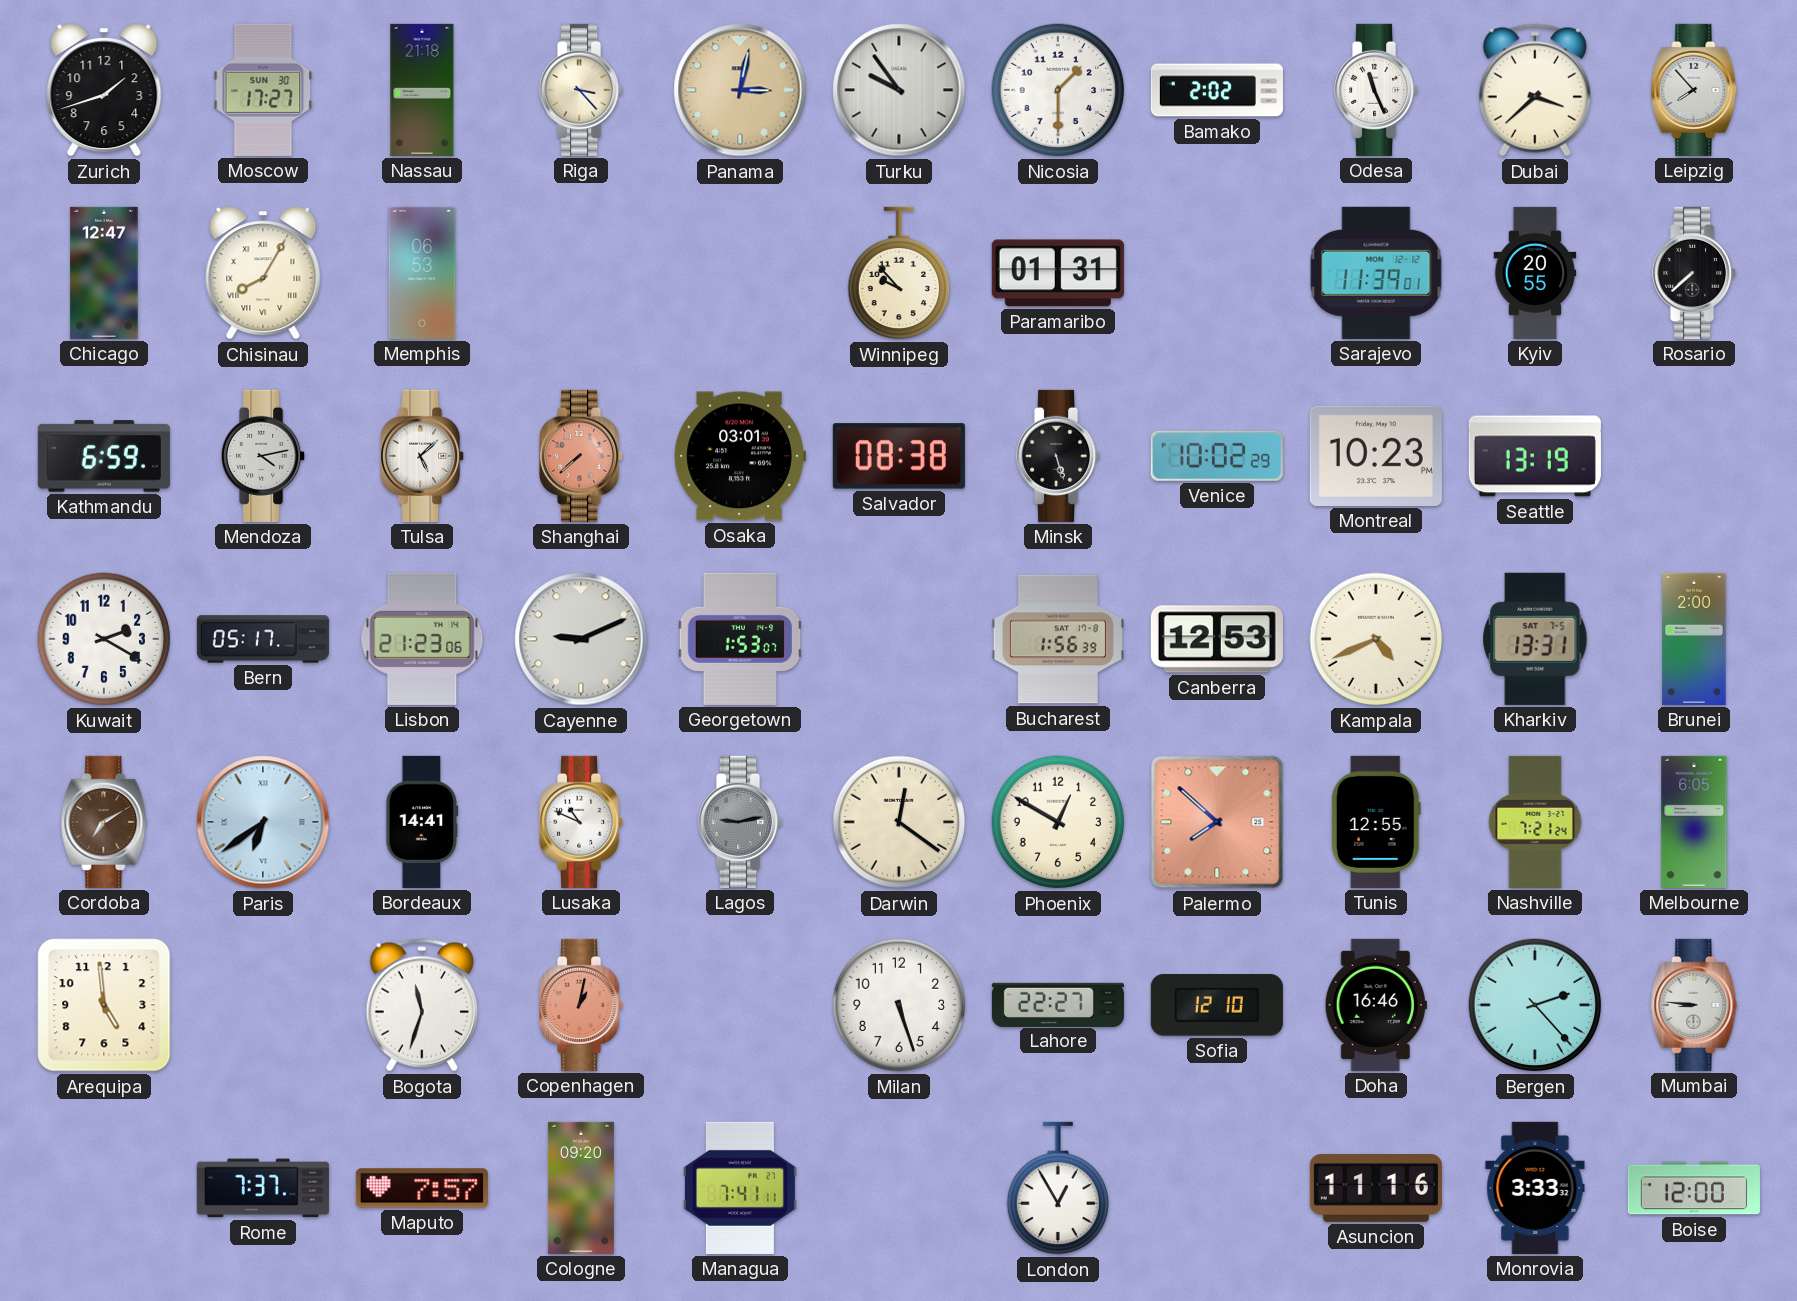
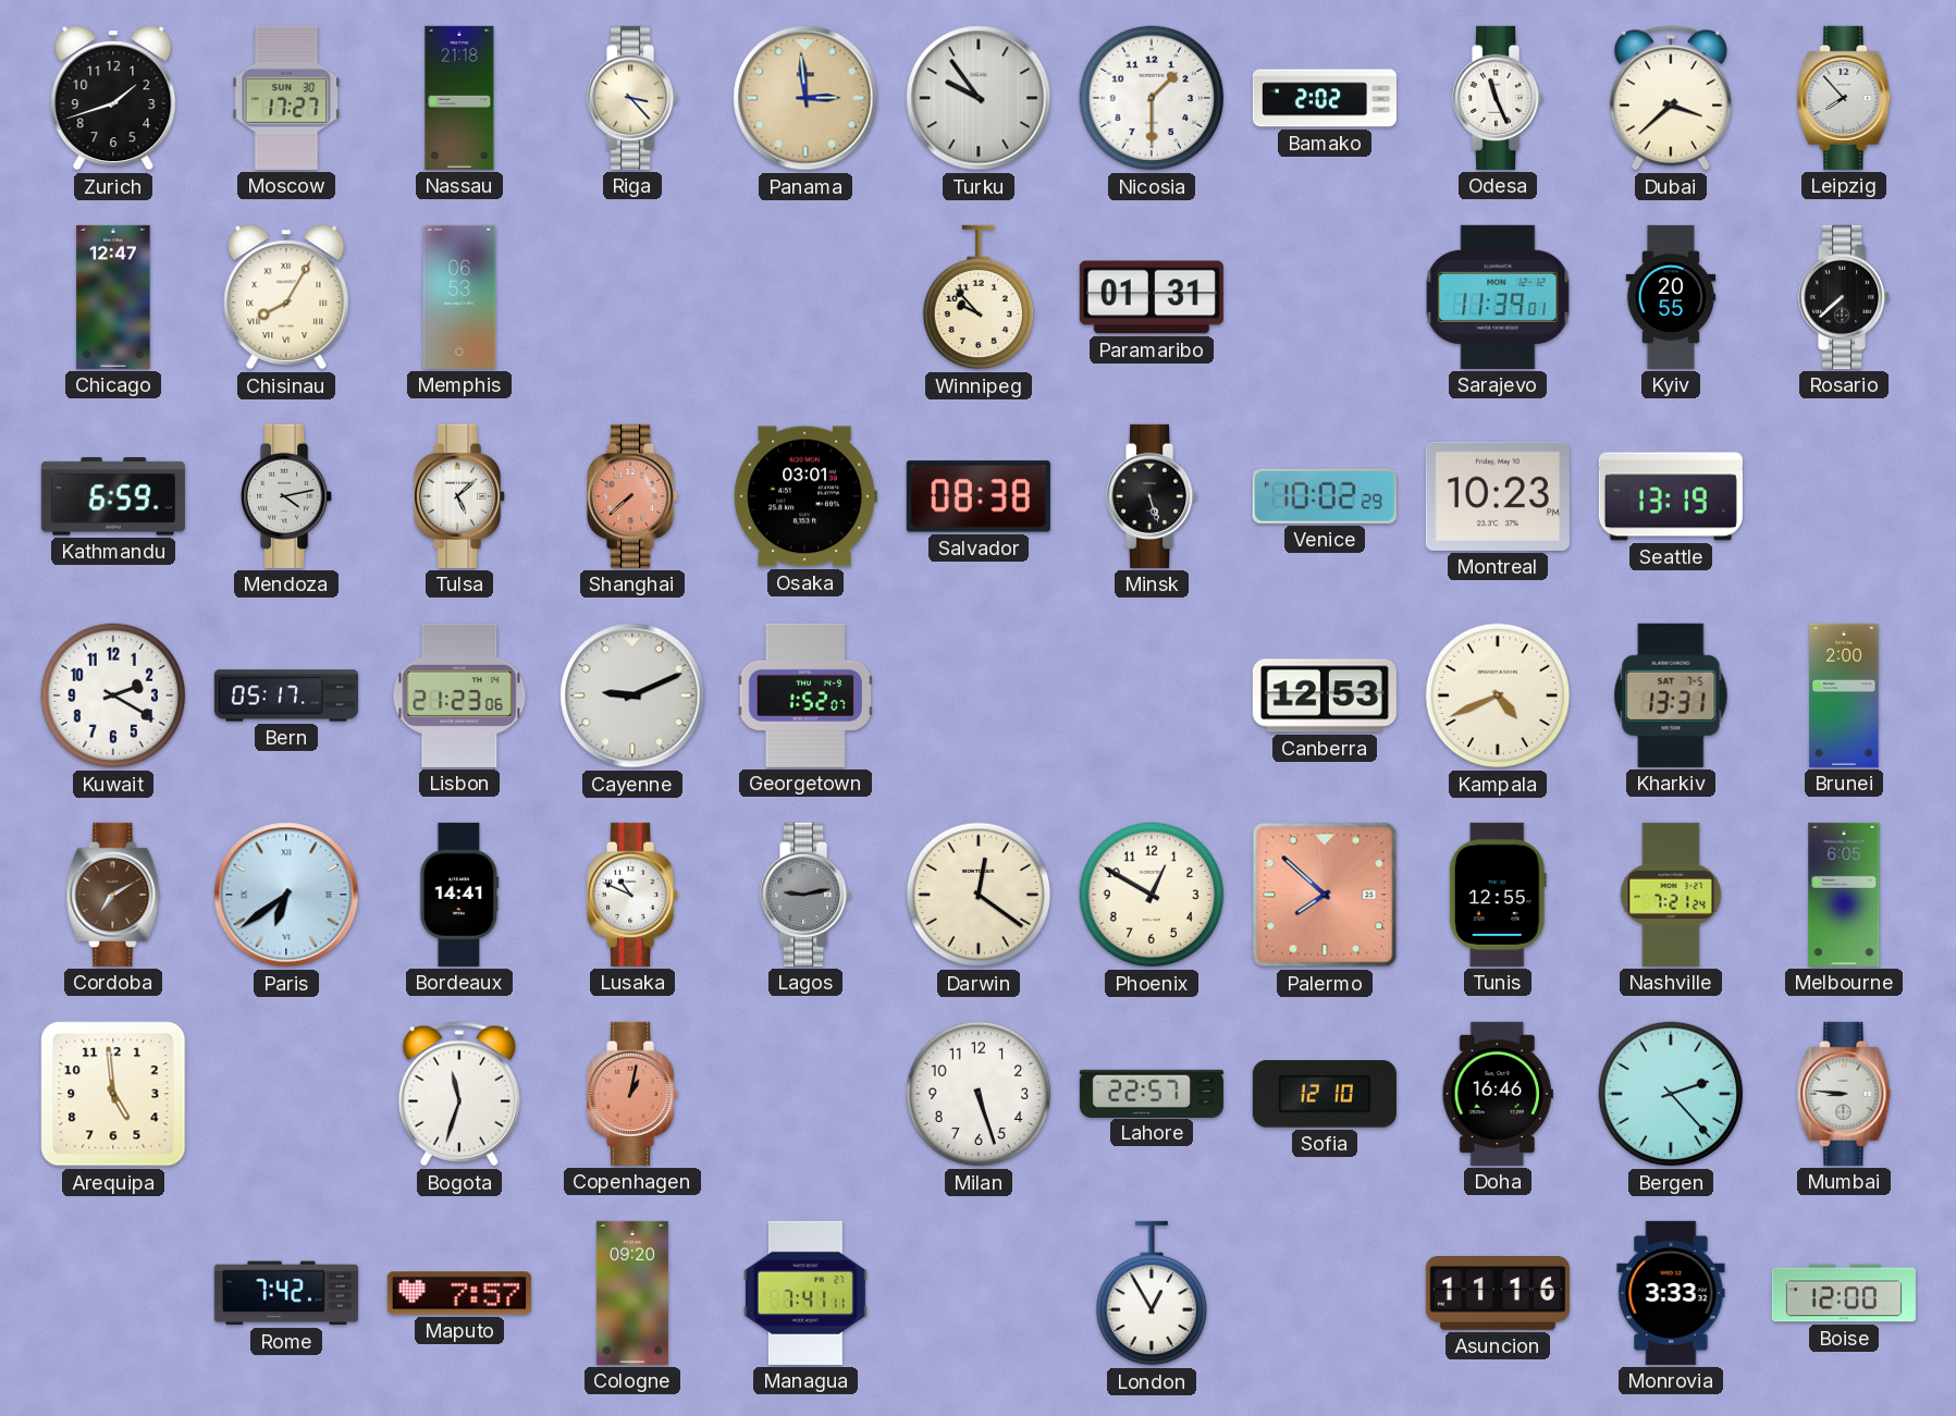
Panama: 3:02 -> 2:59
Georgetown: 1:53 -> 1:52
Bucharest: 1:56 -> none
Lahore: 22:27 -> 22:57
Rome: 7:37 -> 7:42
